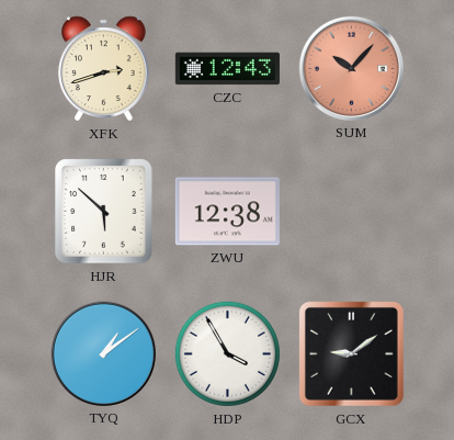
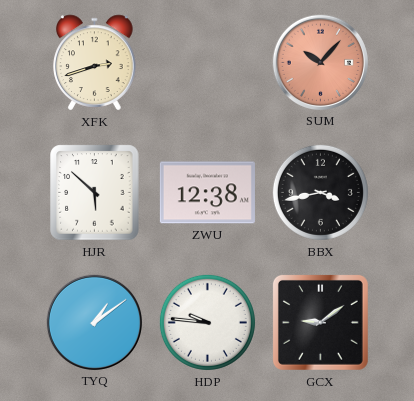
CZC: 12:43 -> none
BBX: none -> 3:43
HDP: 3:55 -> 9:46
